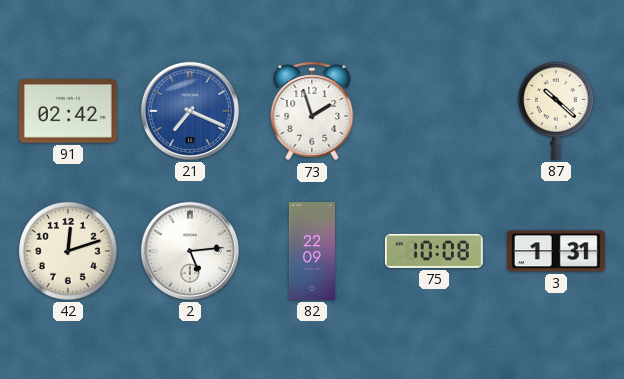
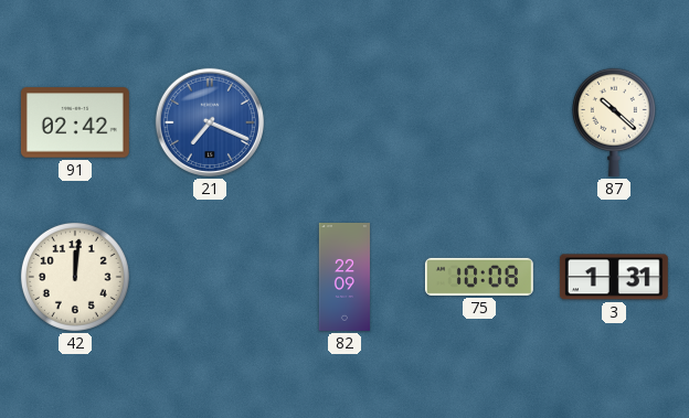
73: 1:57 -> none
42: 12:12 -> 12:01
2: 5:14 -> none
